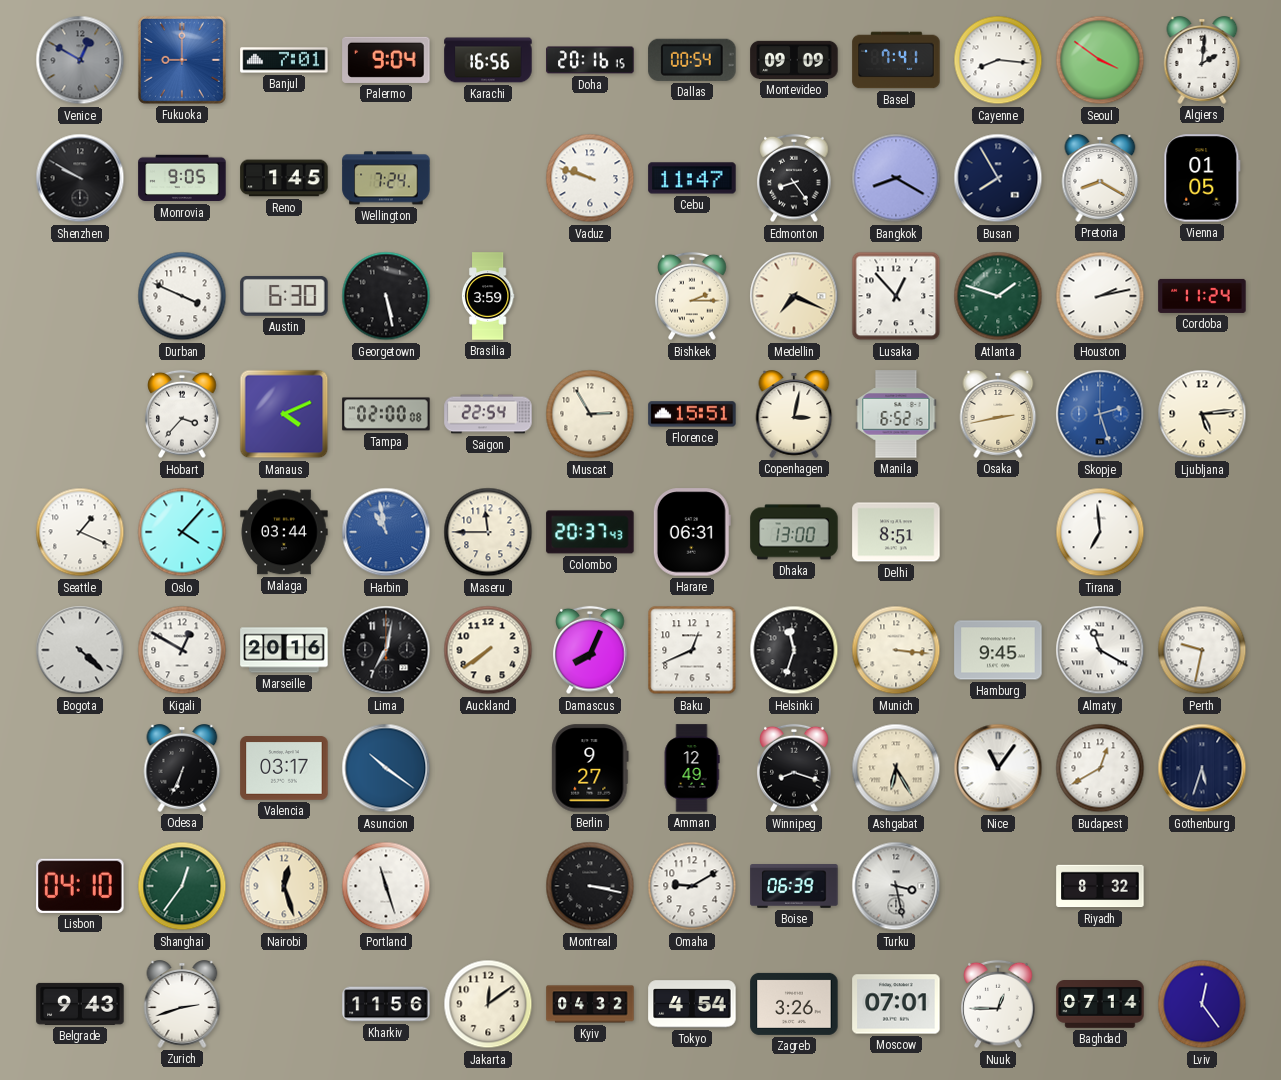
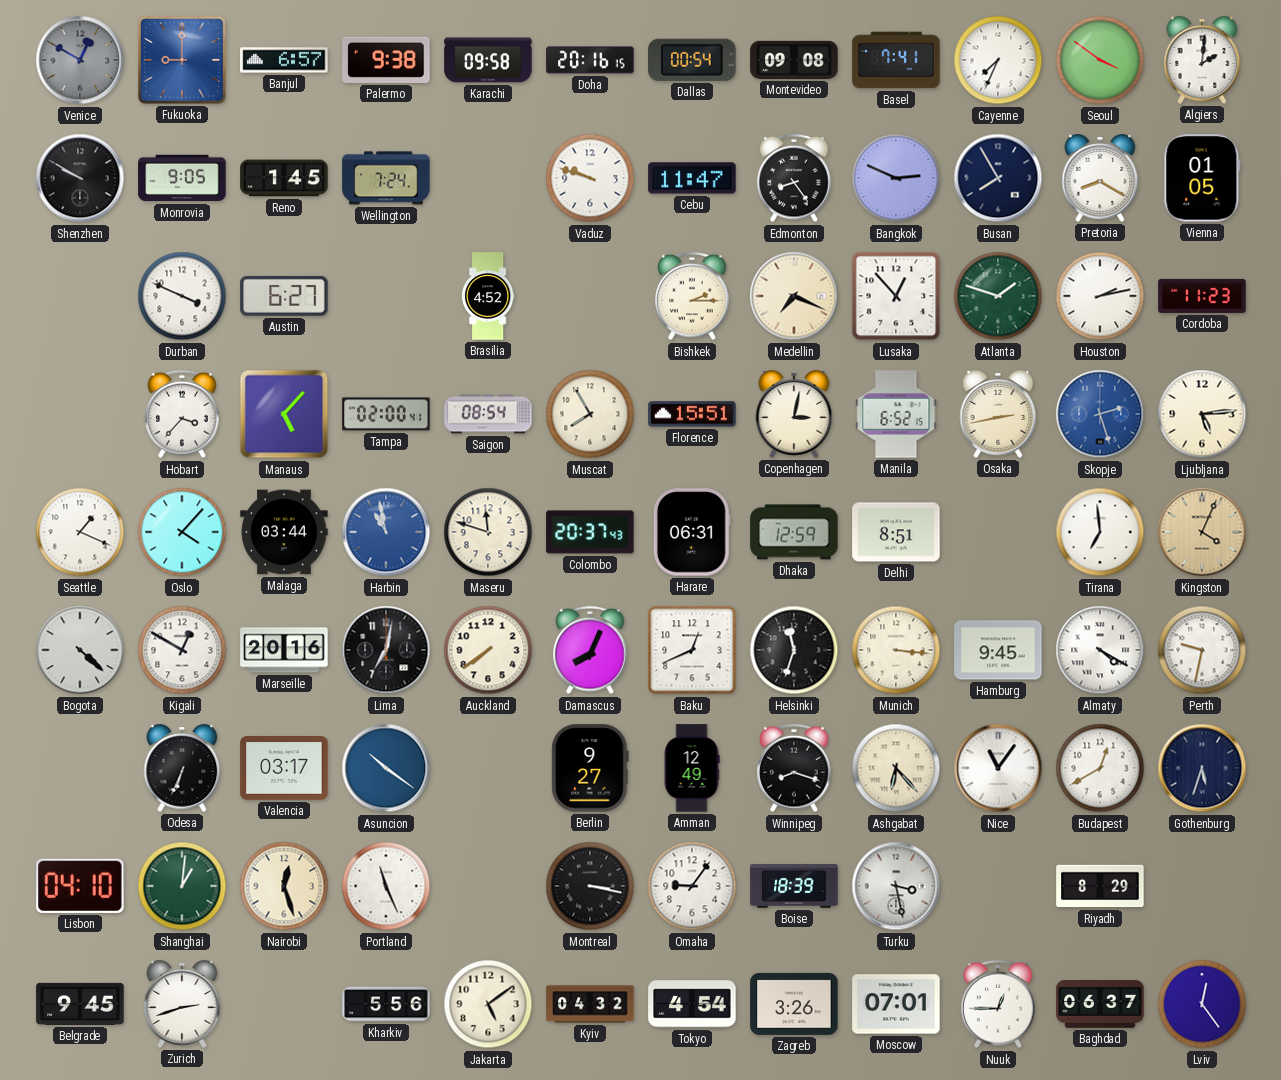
Banjul: 7:01 -> 6:57
Palermo: 9:04 -> 9:38
Karachi: 16:56 -> 09:58
Montevideo: 09:09 -> 09:08
Cayenne: 8:16 -> 7:34
Bangkok: 8:20 -> 2:49
Austin: 6:30 -> 6:27
Georgetown: 5:28 -> none
Brasilia: 3:59 -> 4:52
Cordoba: 11:24 -> 11:23
Manaus: 4:11 -> 5:07
Tampa: 02:00:08 -> 02:00:41
Saigon: 22:54 -> 08:54
Muscat: 2:55 -> 7:55
Maseru: 11:45 -> 11:48
Dhaka: 13:00 -> 12:59
Kingston: none -> 4:04
Almaty: 11:20 -> 4:20
Ashgabat: 6:25 -> 6:23
Shanghai: 12:36 -> 1:01
Portland: 11:27 -> 11:26
Omaha: 9:10 -> 9:06
Boise: 06:39 -> 18:39
Riyadh: 8:32 -> 8:29
Belgrade: 9:43 -> 9:45
Kharkiv: 11:56 -> 5:56
Jakarta: 12:09 -> 5:09
Baghdad: 07:14 -> 06:37
